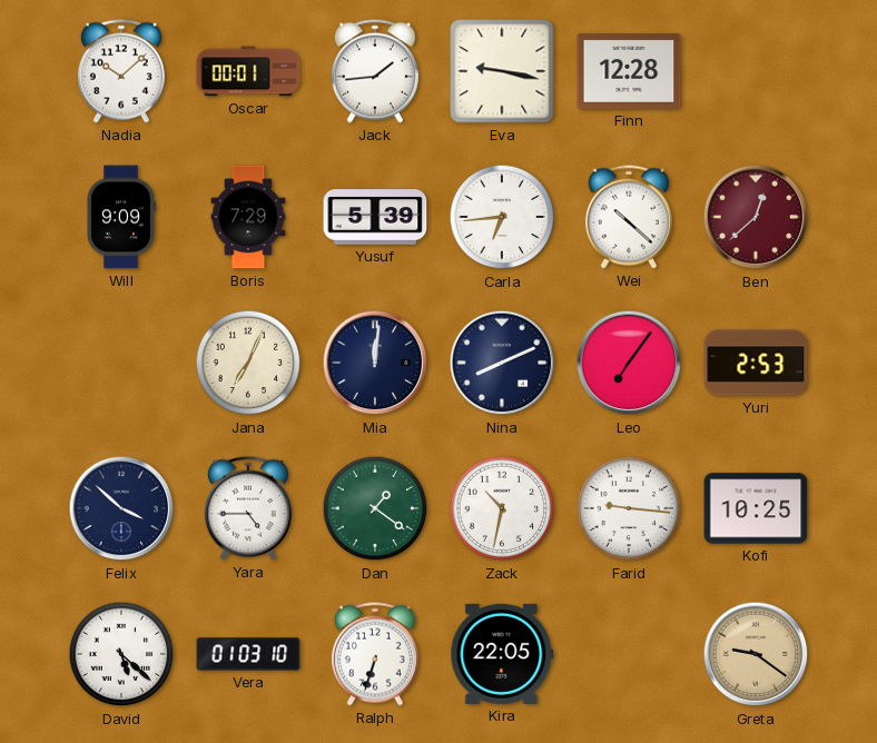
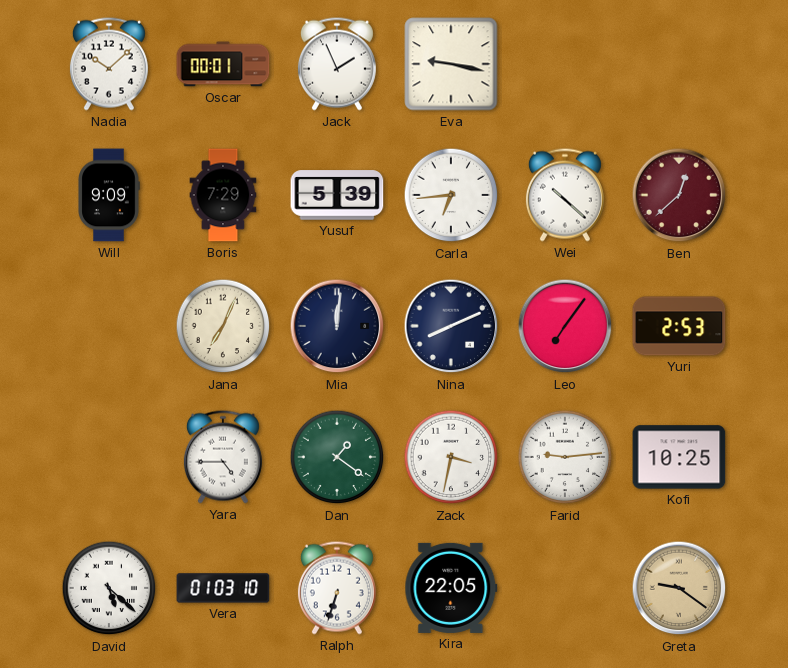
Jack: 1:44 -> 1:56
Finn: 12:28 -> none
Felix: 3:52 -> none
Zack: 10:32 -> 3:32
Farid: 9:16 -> 9:14
